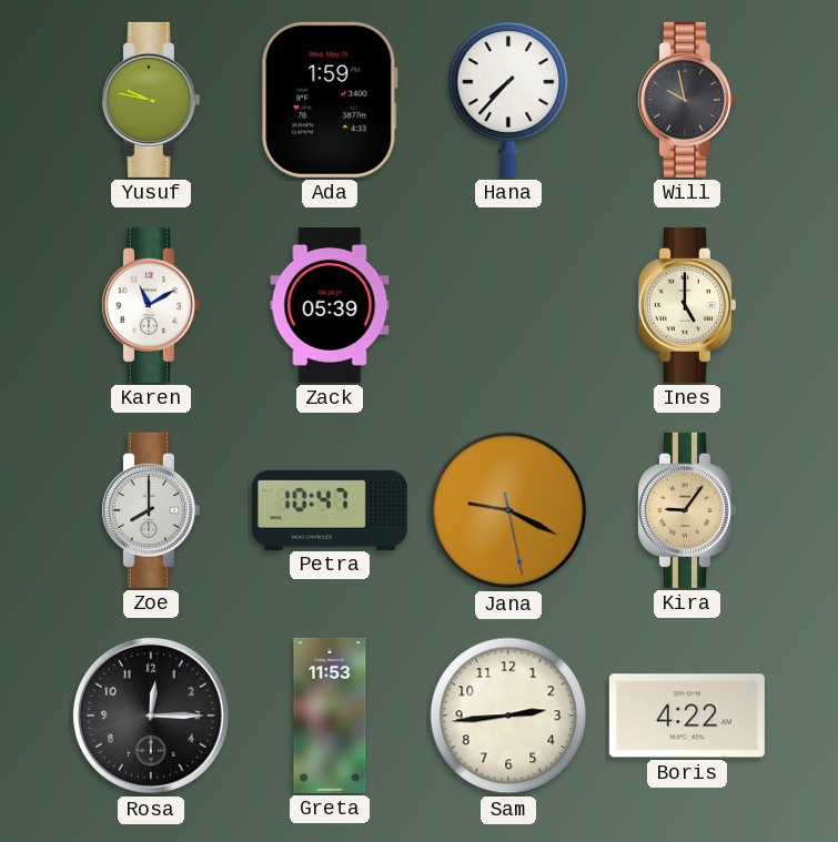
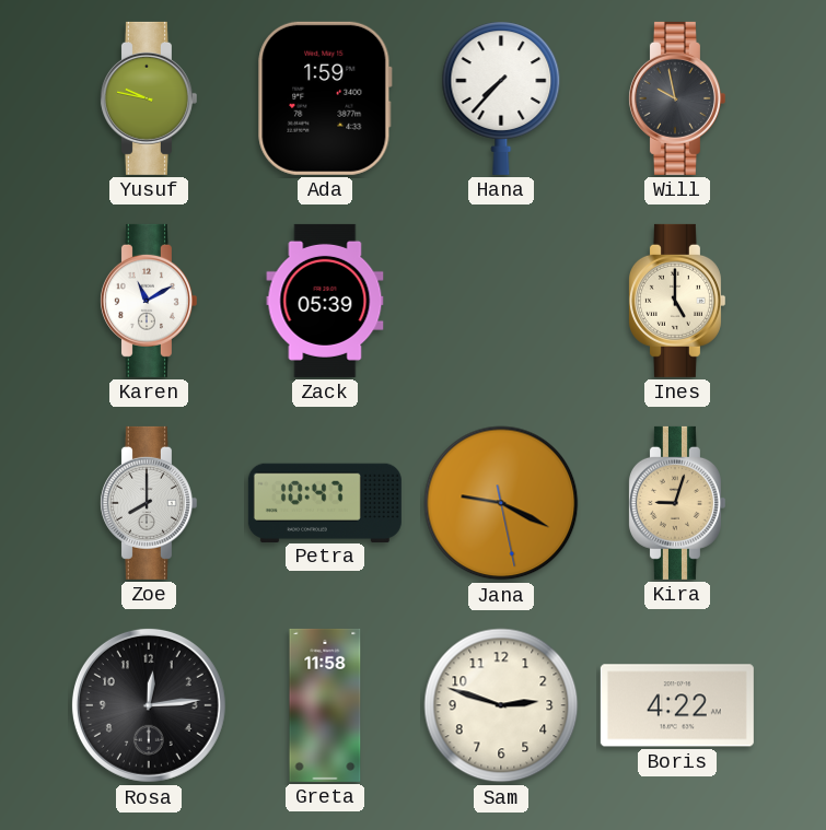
Kira: 9:06 -> 9:03
Rosa: 12:15 -> 12:14
Greta: 11:53 -> 11:58
Sam: 2:44 -> 2:48
